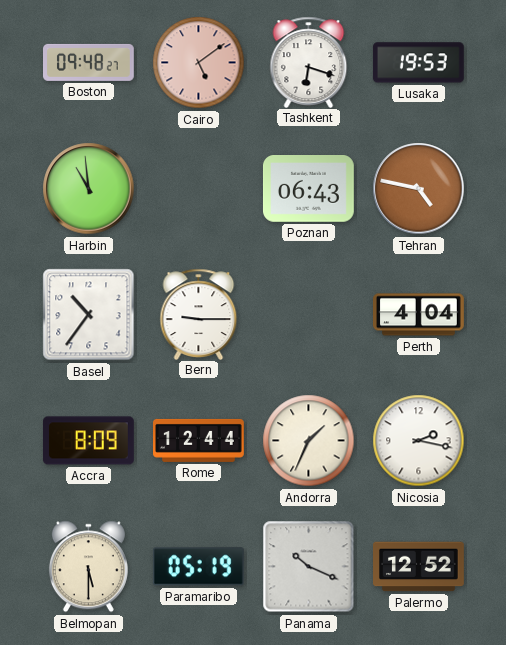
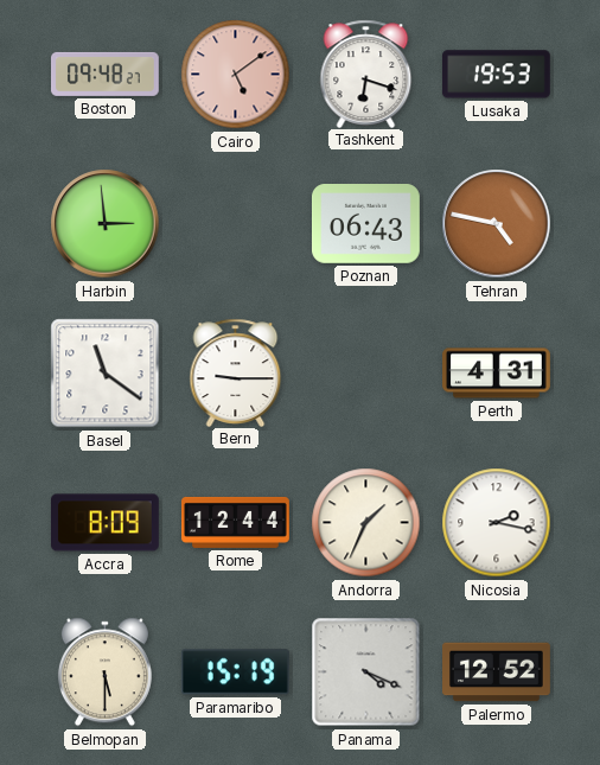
Harbin: 10:59 -> 2:59
Basel: 10:36 -> 11:21
Perth: 4:04 -> 4:31
Paramaribo: 05:19 -> 15:19
Panama: 10:19 -> 4:19
